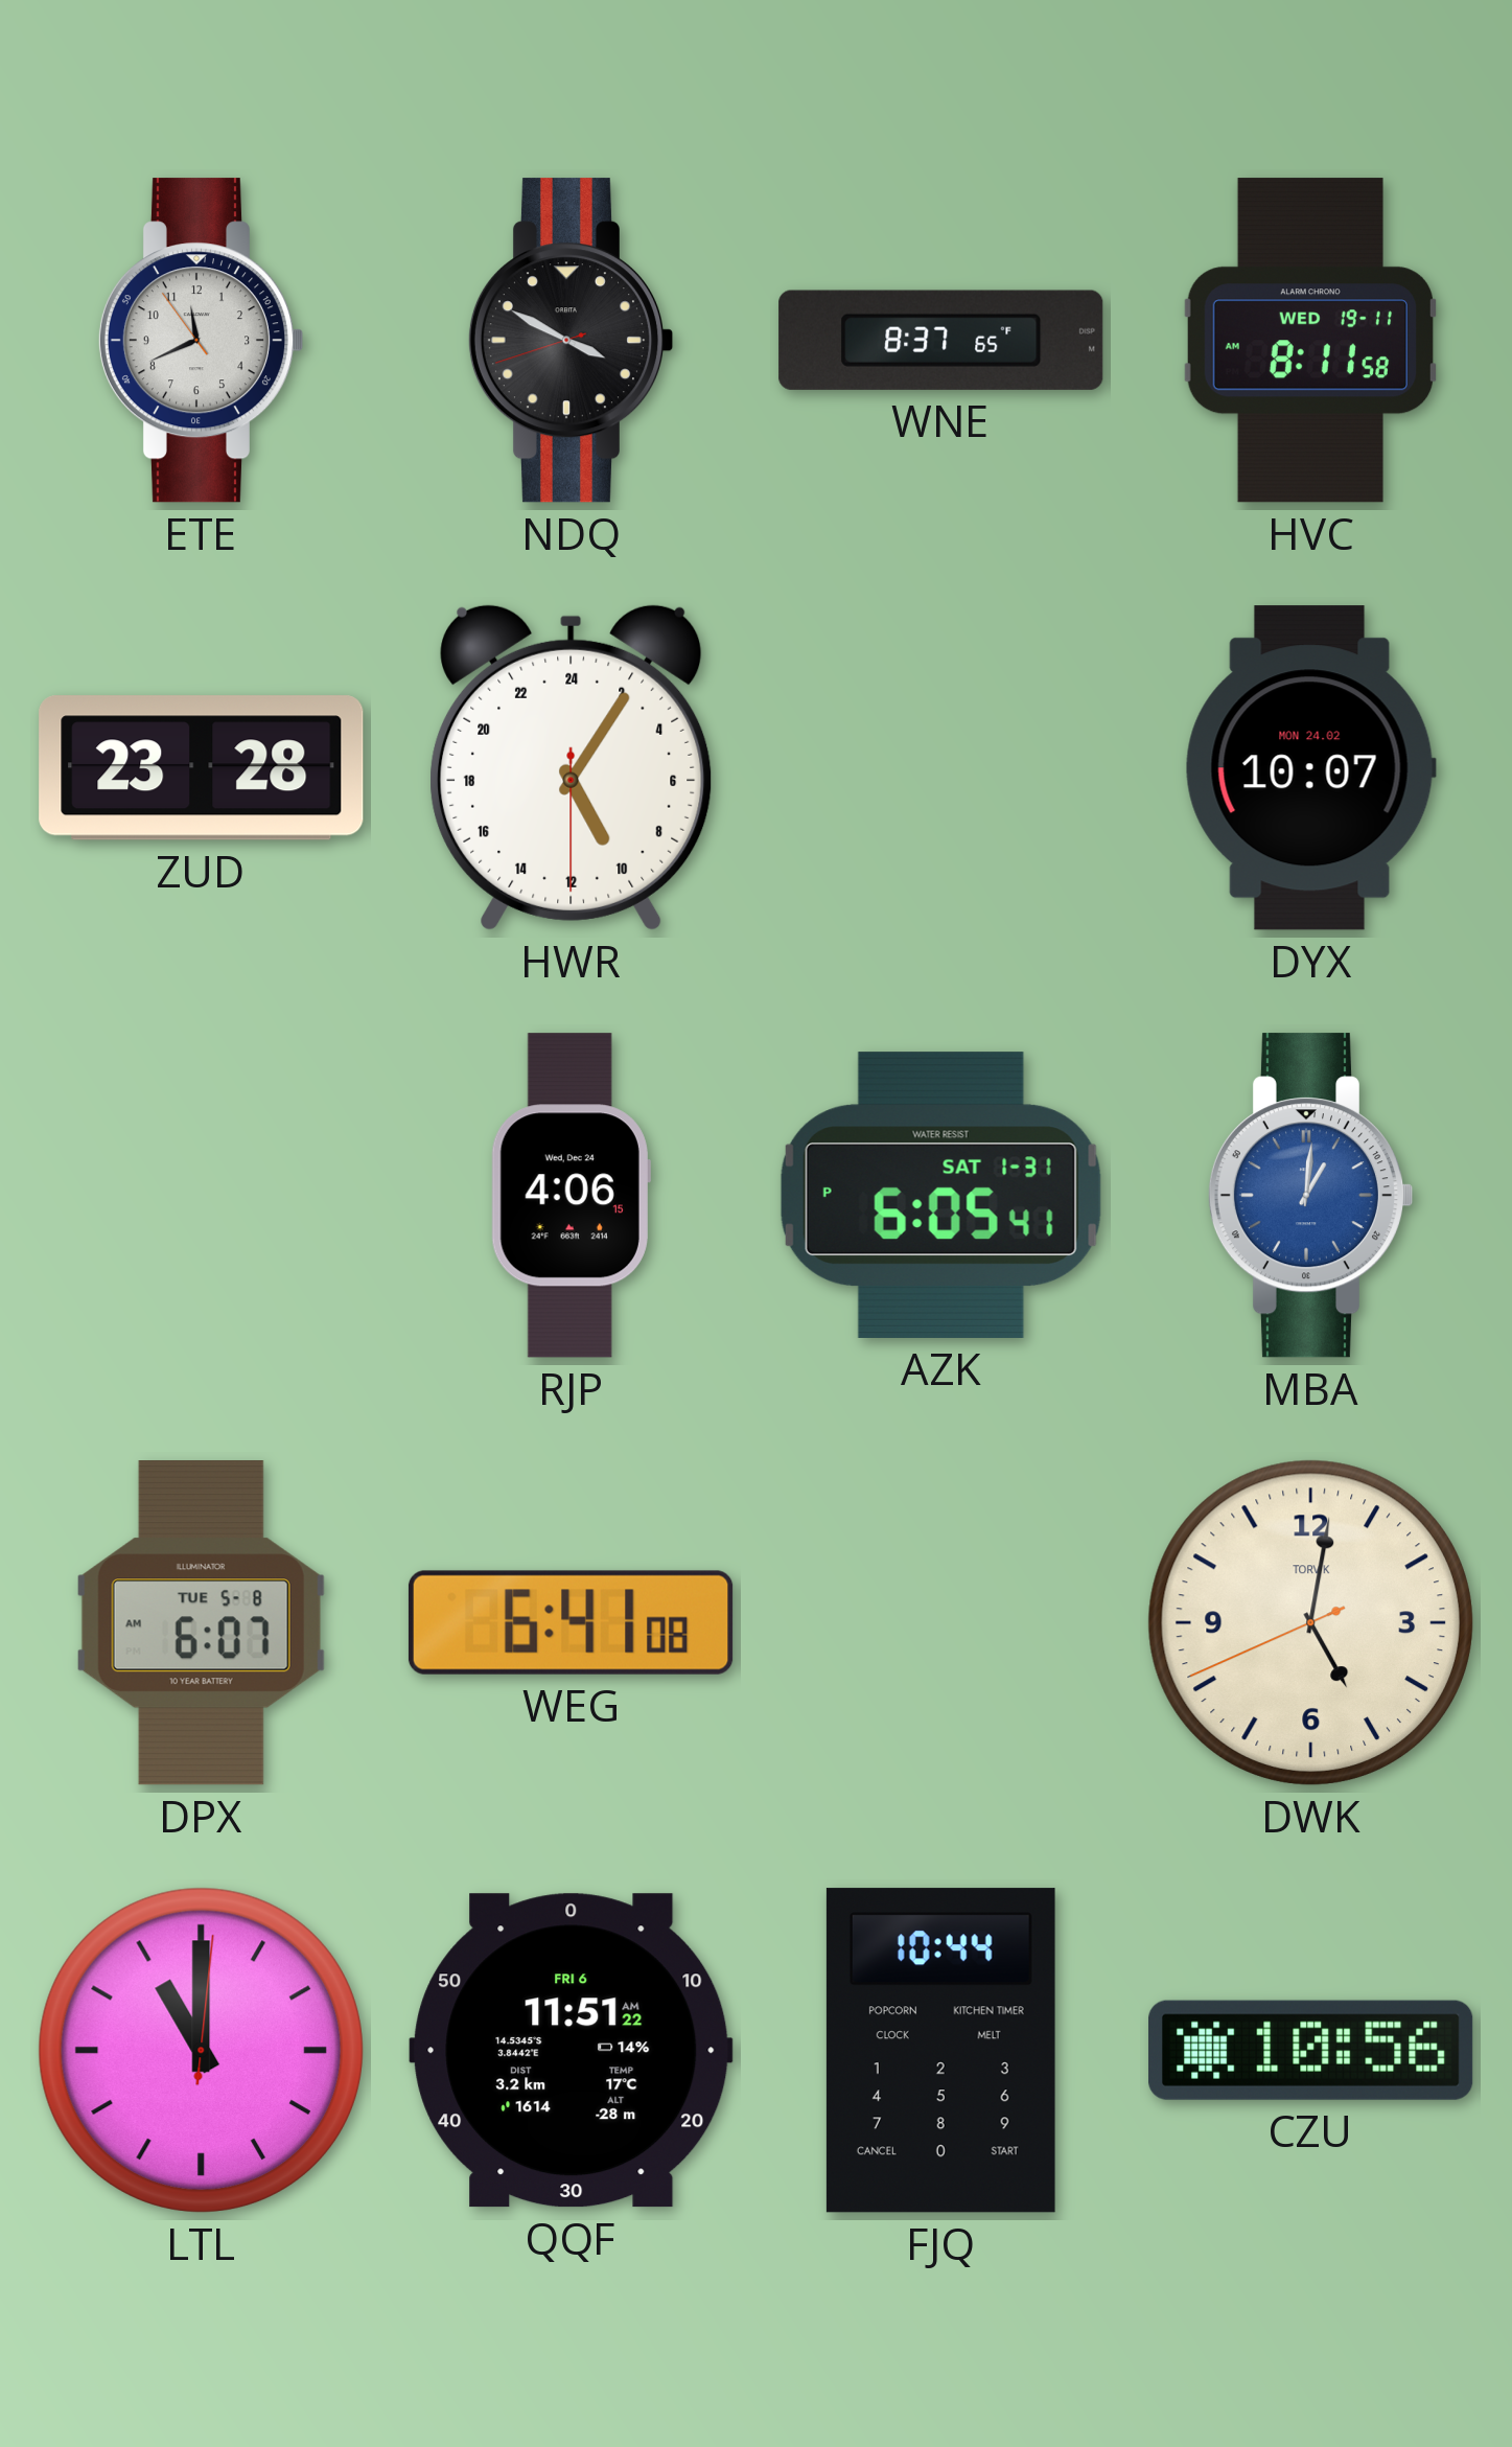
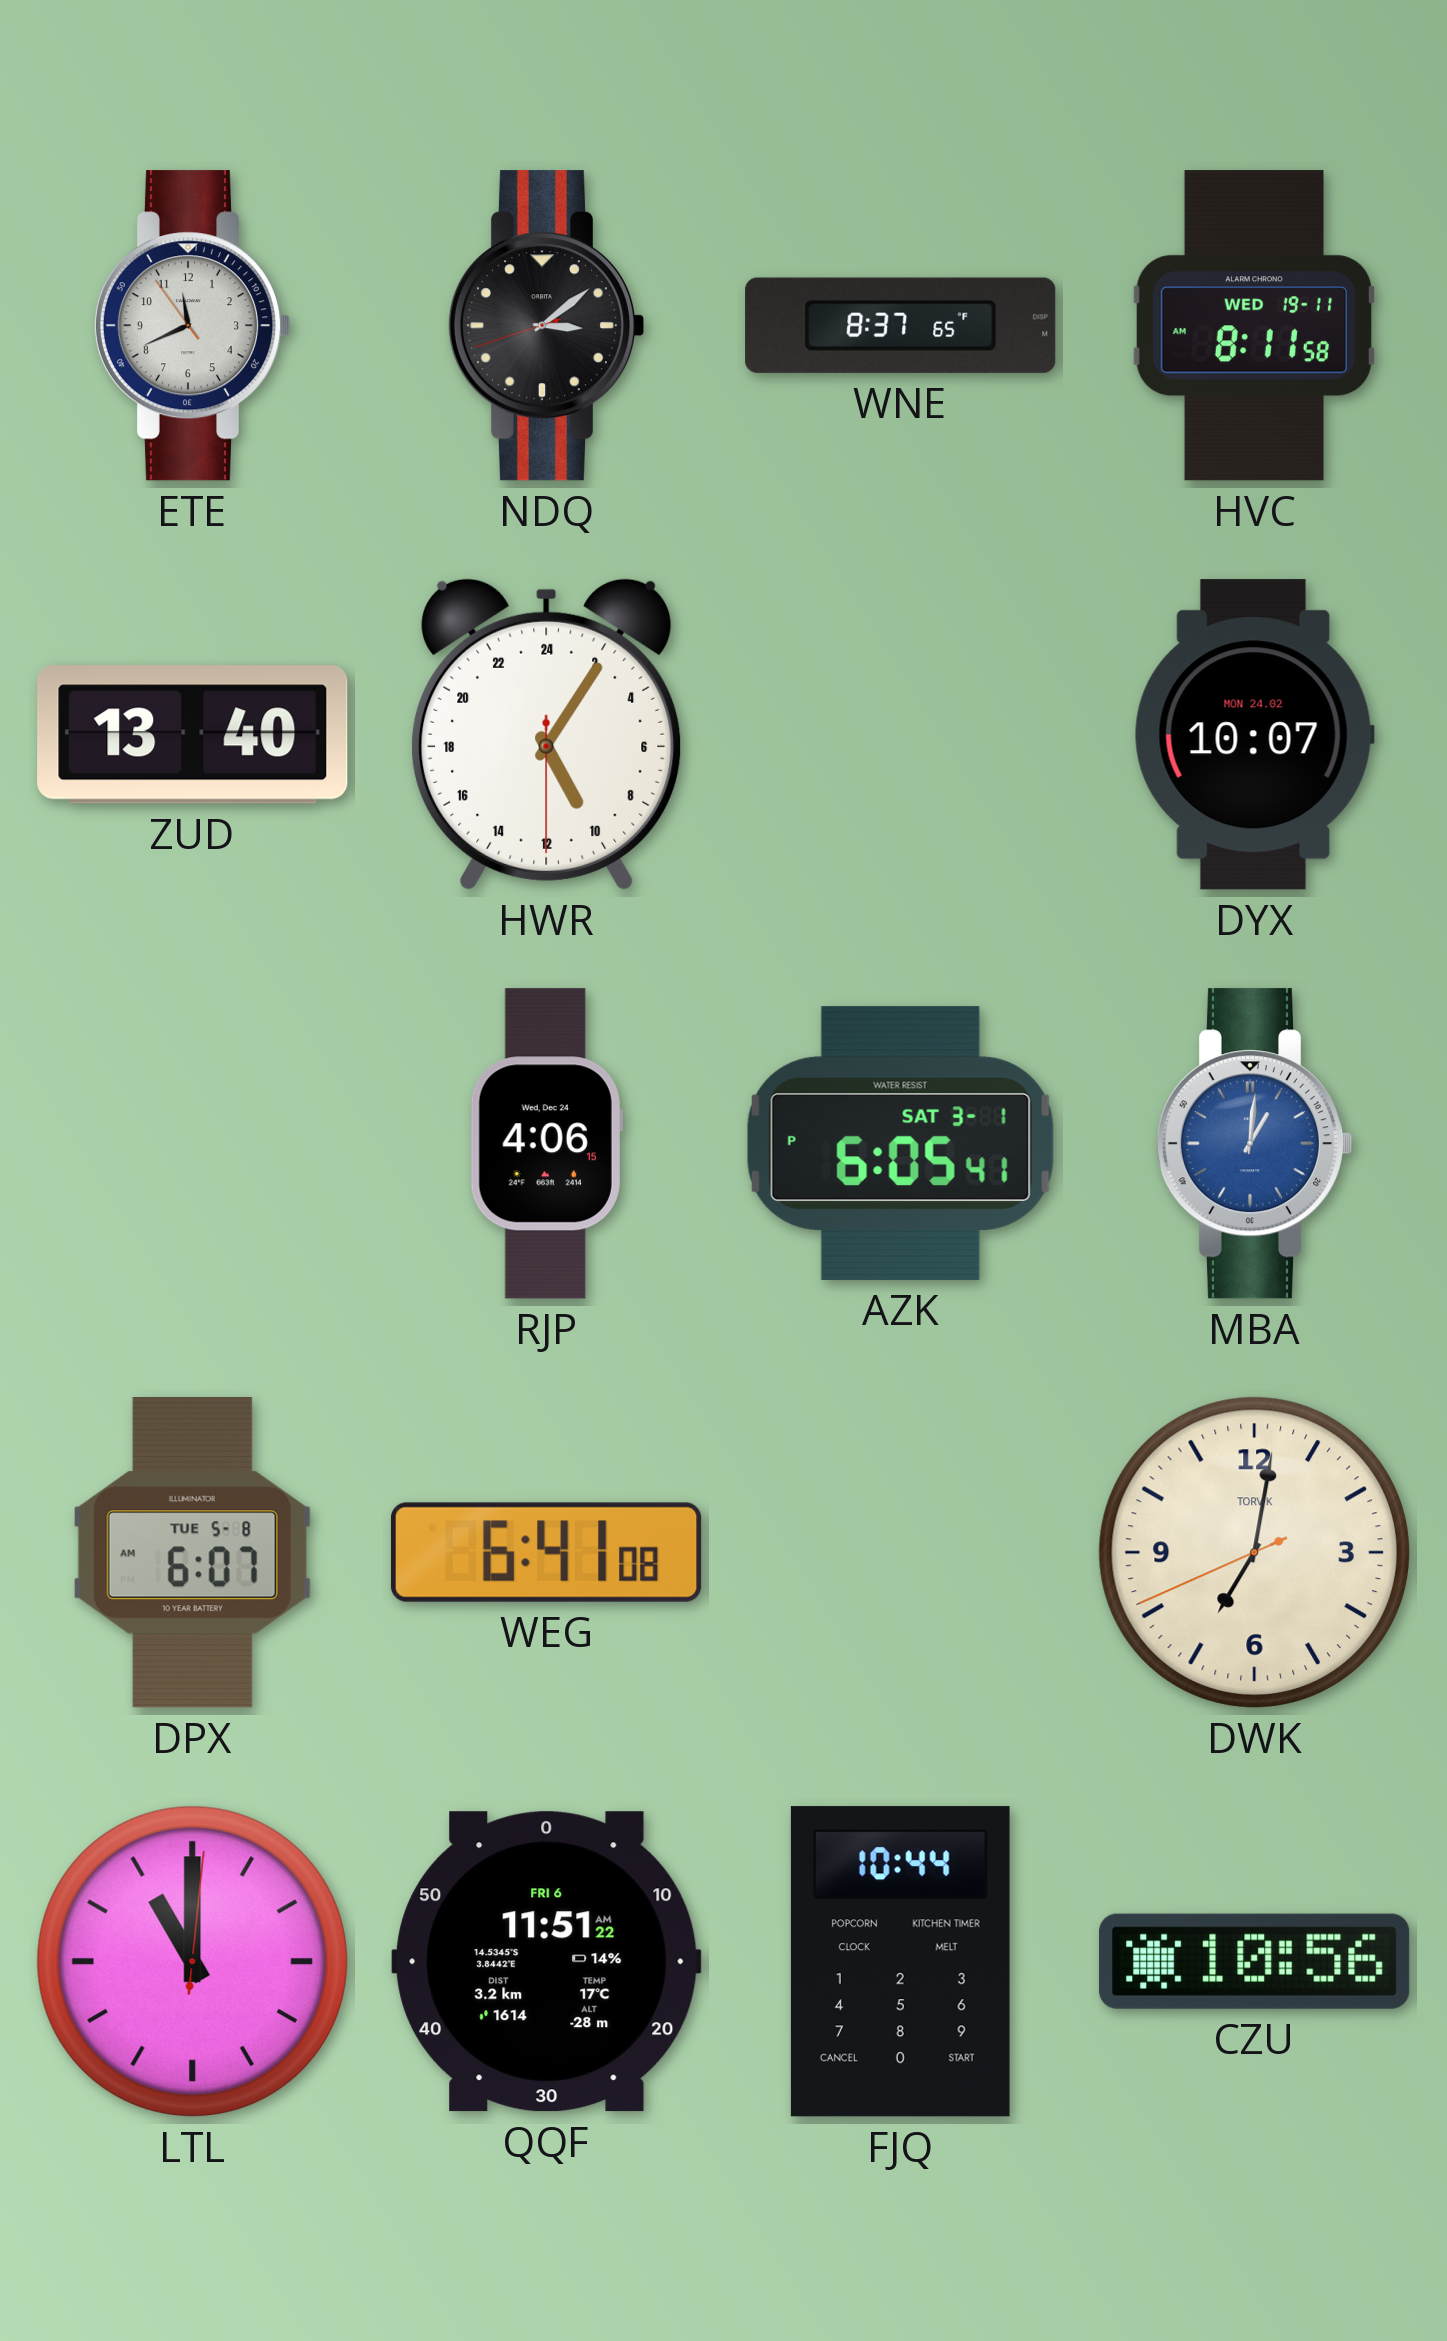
NDQ: 3:49 -> 3:08
ZUD: 23:28 -> 13:40
AZK date: SAT 1-31 -> SAT 3-1
DWK: 5:01 -> 7:01
